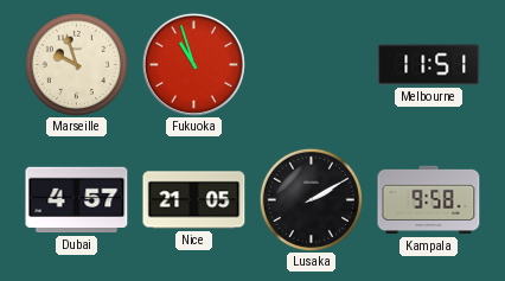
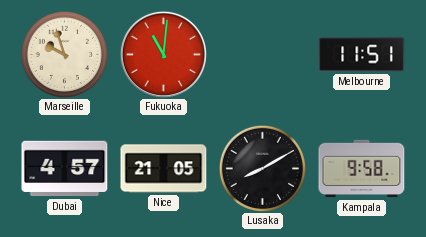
Fukuoka: 10:57 -> 11:01
Lusaka: 2:10 -> 8:10
